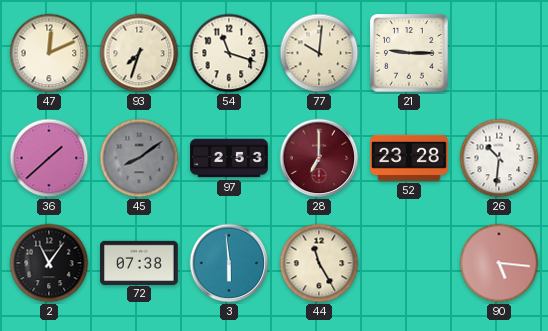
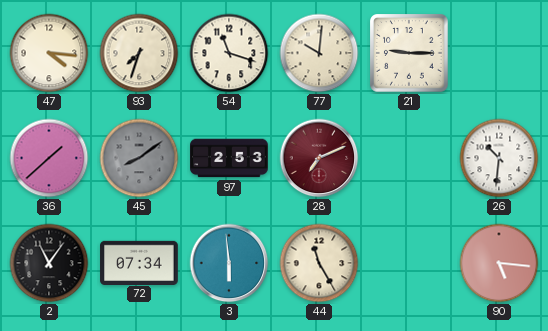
47: 12:11 -> 4:16
28: 7:00 -> 7:11
52: 23:28 -> none
72: 07:38 -> 07:34
